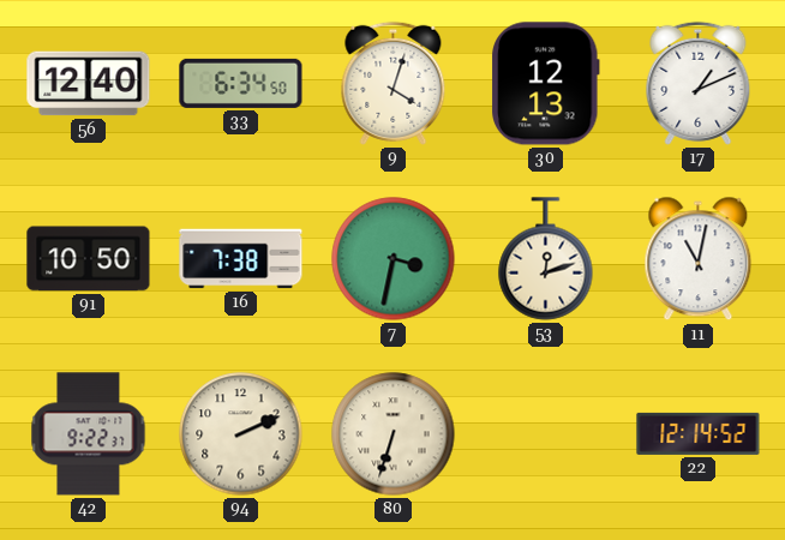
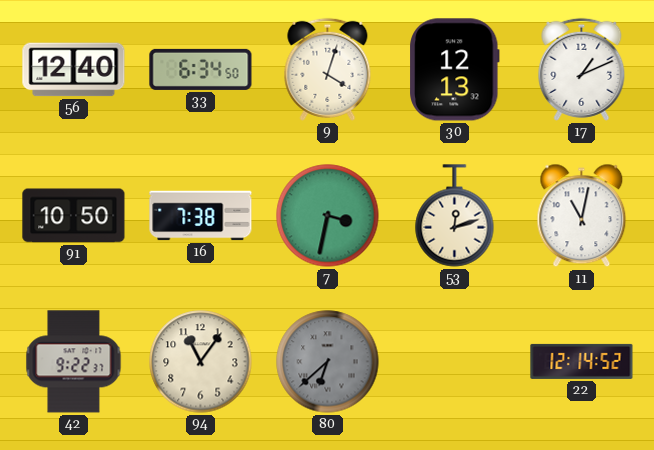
94: 2:11 -> 11:06
80: 6:33 -> 6:38
80 dial: cream -> grey
